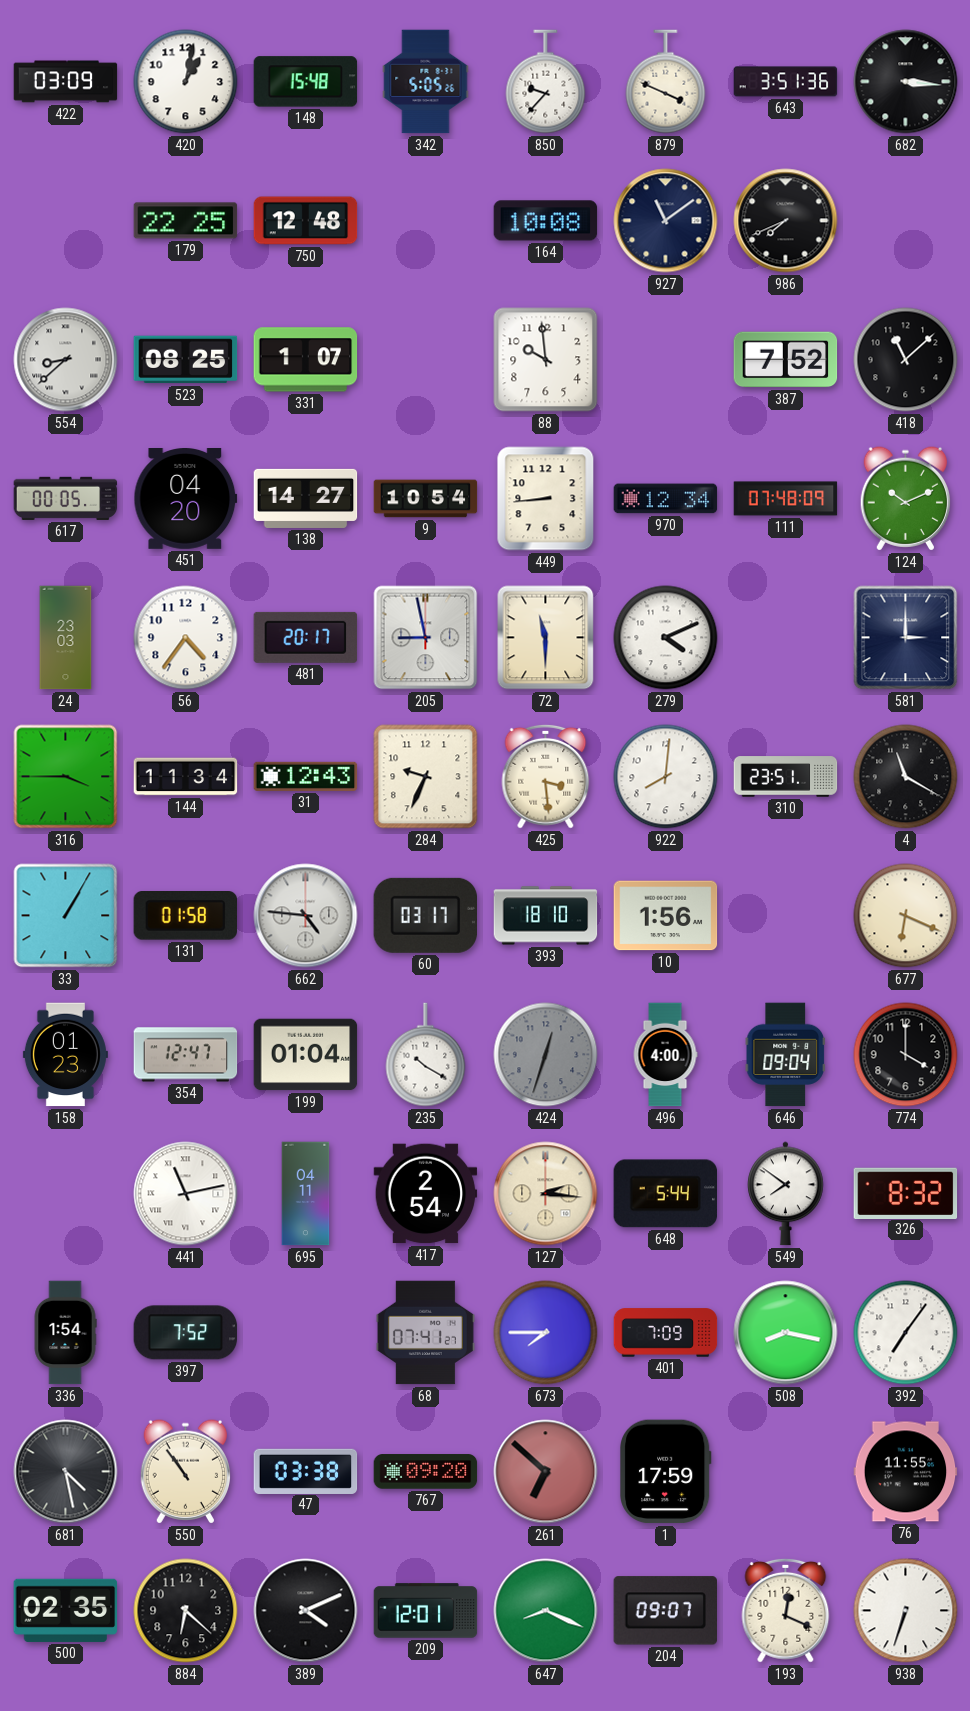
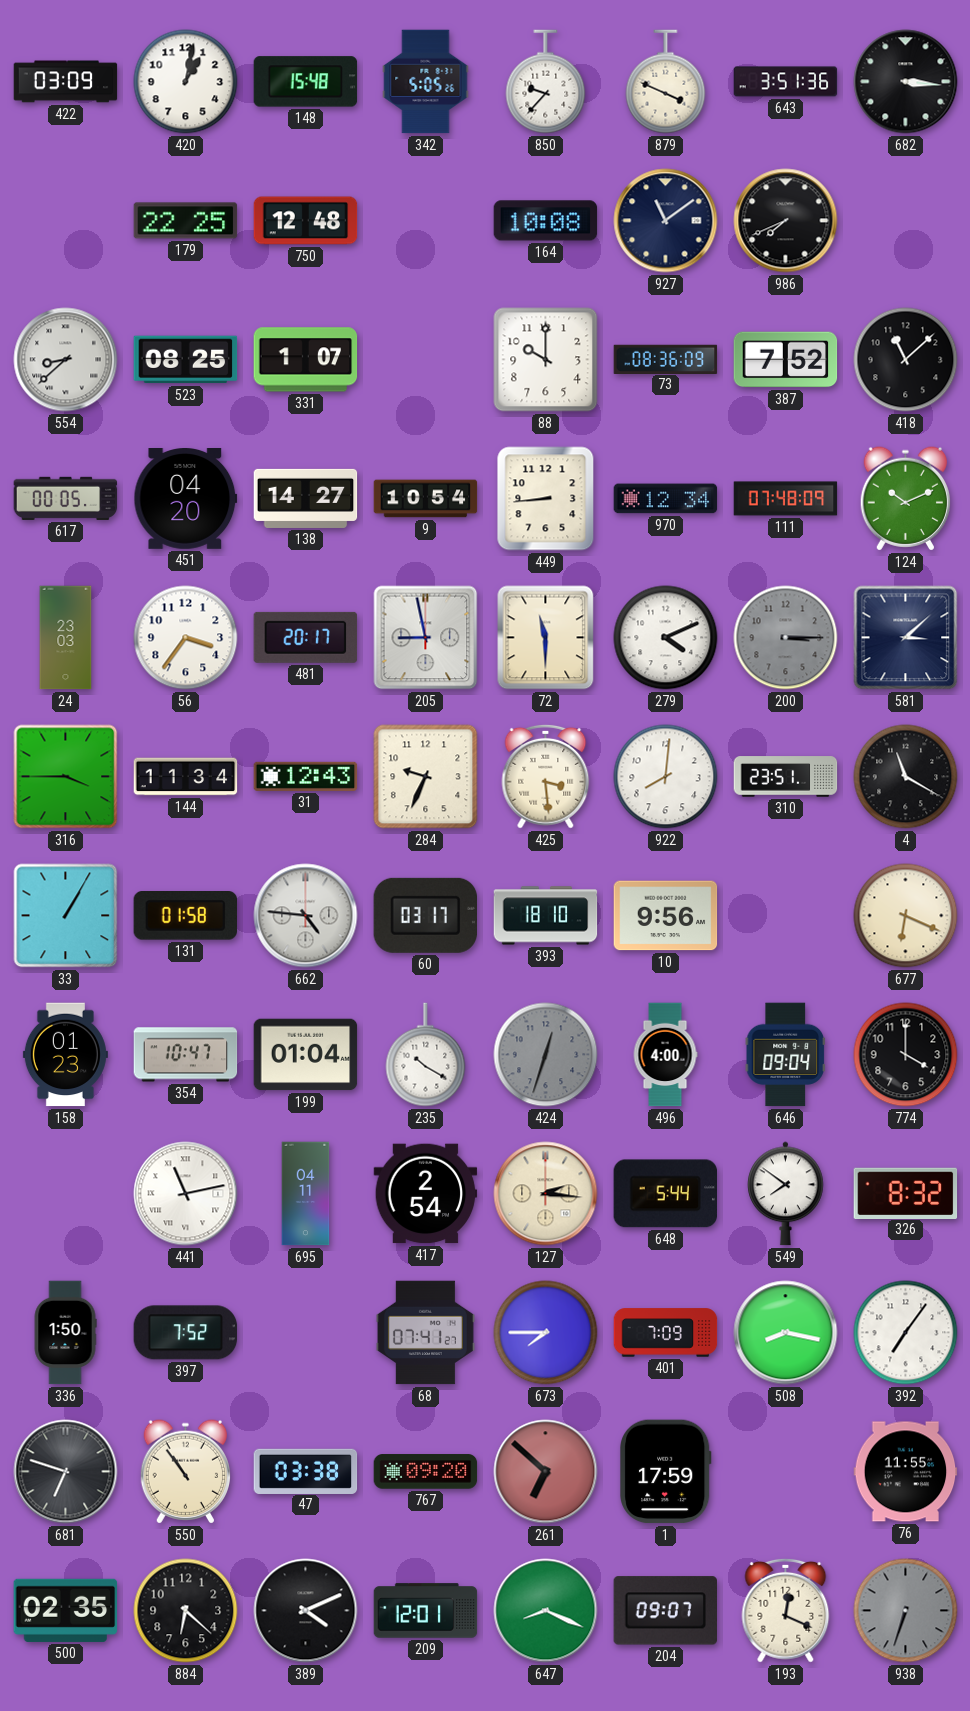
88: 9:59 -> 10:00
73: none -> 08:36
56: 4:36 -> 3:36
200: none -> 3:15
581: 3:00 -> 3:08
10: 1:56 -> 9:56
354: 12:47 -> 10:47
336: 1:54 -> 1:50
681: 4:28 -> 6:48
938 dial: white -> grey
